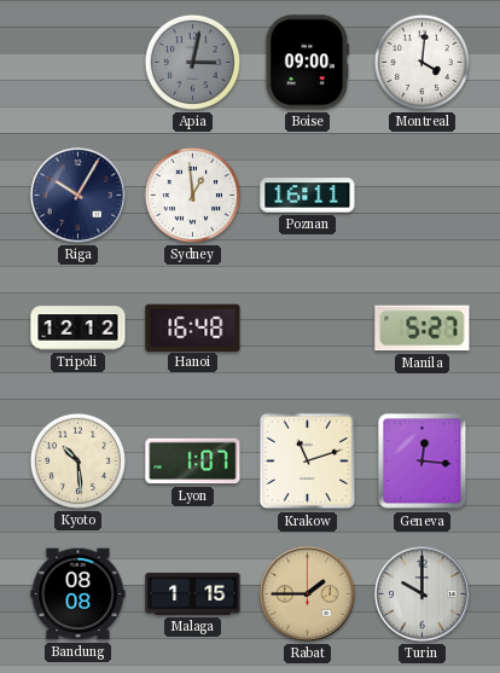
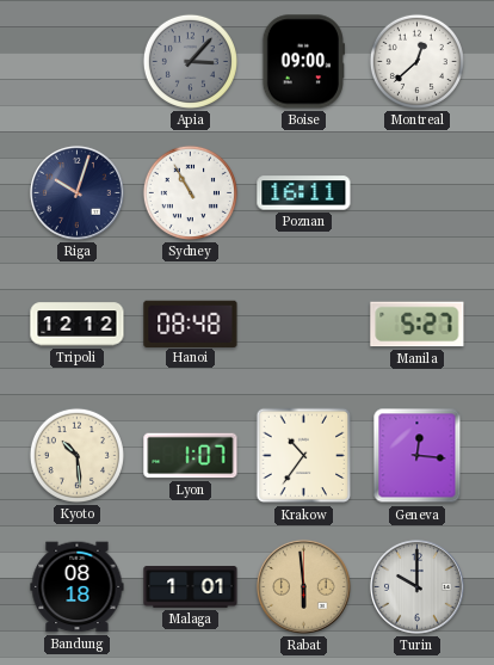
Apia: 3:02 -> 3:07
Montreal: 4:01 -> 12:38
Riga: 10:05 -> 10:03
Sydney: 12:59 -> 10:55
Hanoi: 16:48 -> 08:48
Krakow: 11:12 -> 10:36
Bandung: 08:08 -> 08:18
Malaga: 1:15 -> 1:01
Rabat: 1:45 -> 5:59
